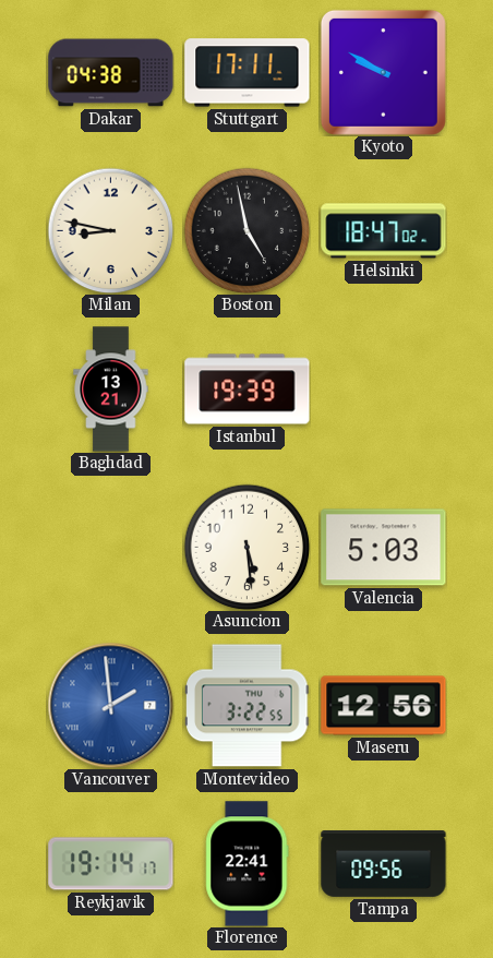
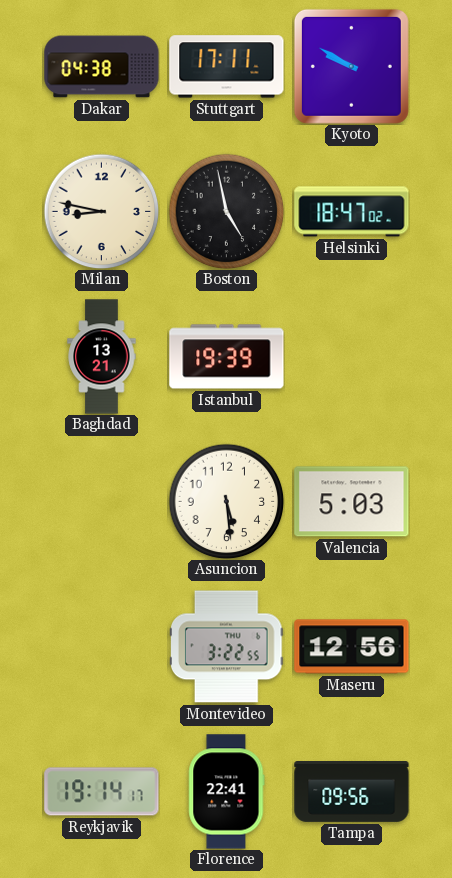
Vancouver: 1:59 -> none
